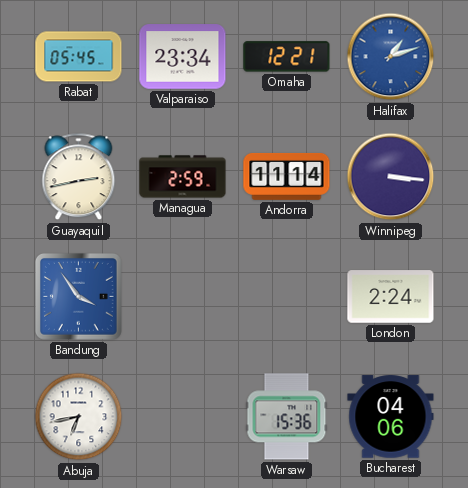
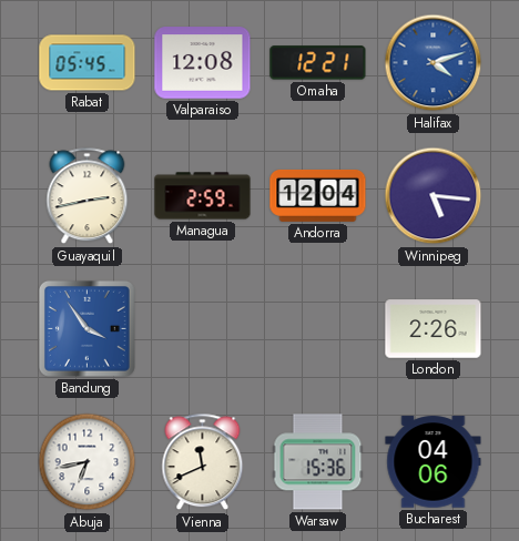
Valparaiso: 23:34 -> 12:08
Halifax: 1:12 -> 4:12
Andorra: 11:14 -> 12:04
Winnipeg: 3:16 -> 5:16
London: 2:24 -> 2:26
Vienna: none -> 11:41
